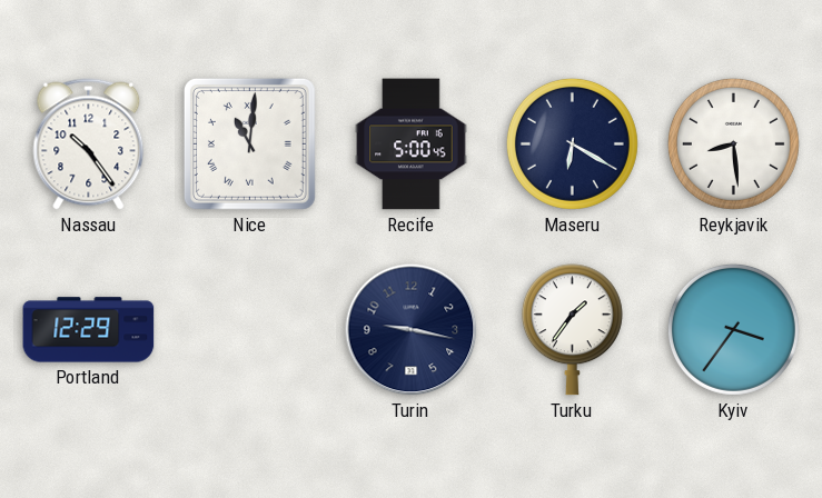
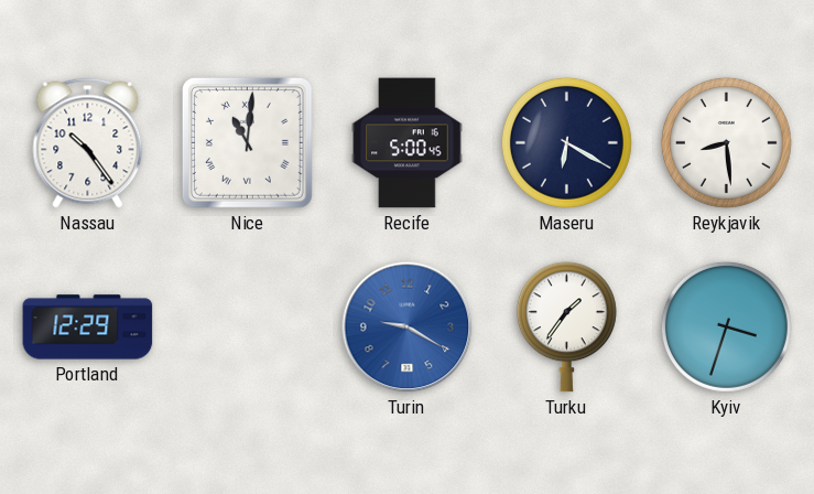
Turin: 9:17 -> 9:20
Turin dial: navy -> blue
Kyiv: 3:36 -> 3:33
